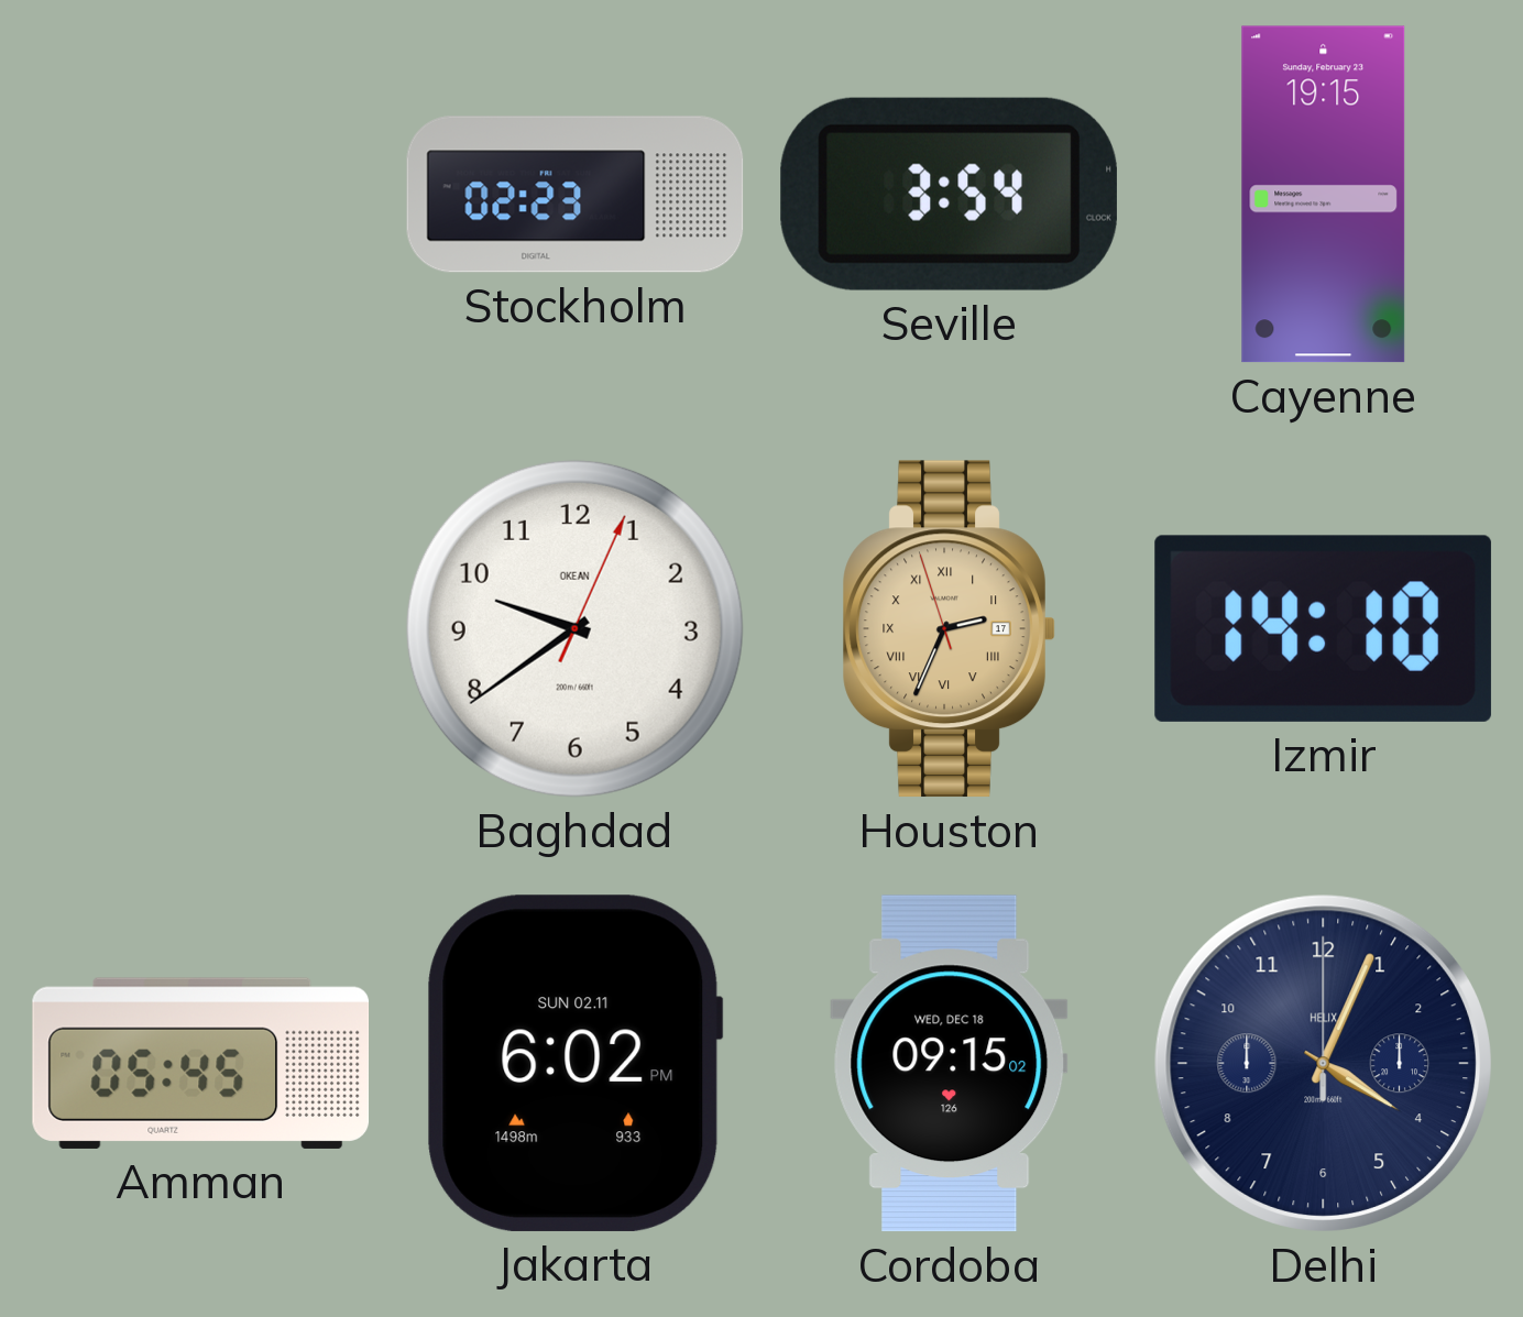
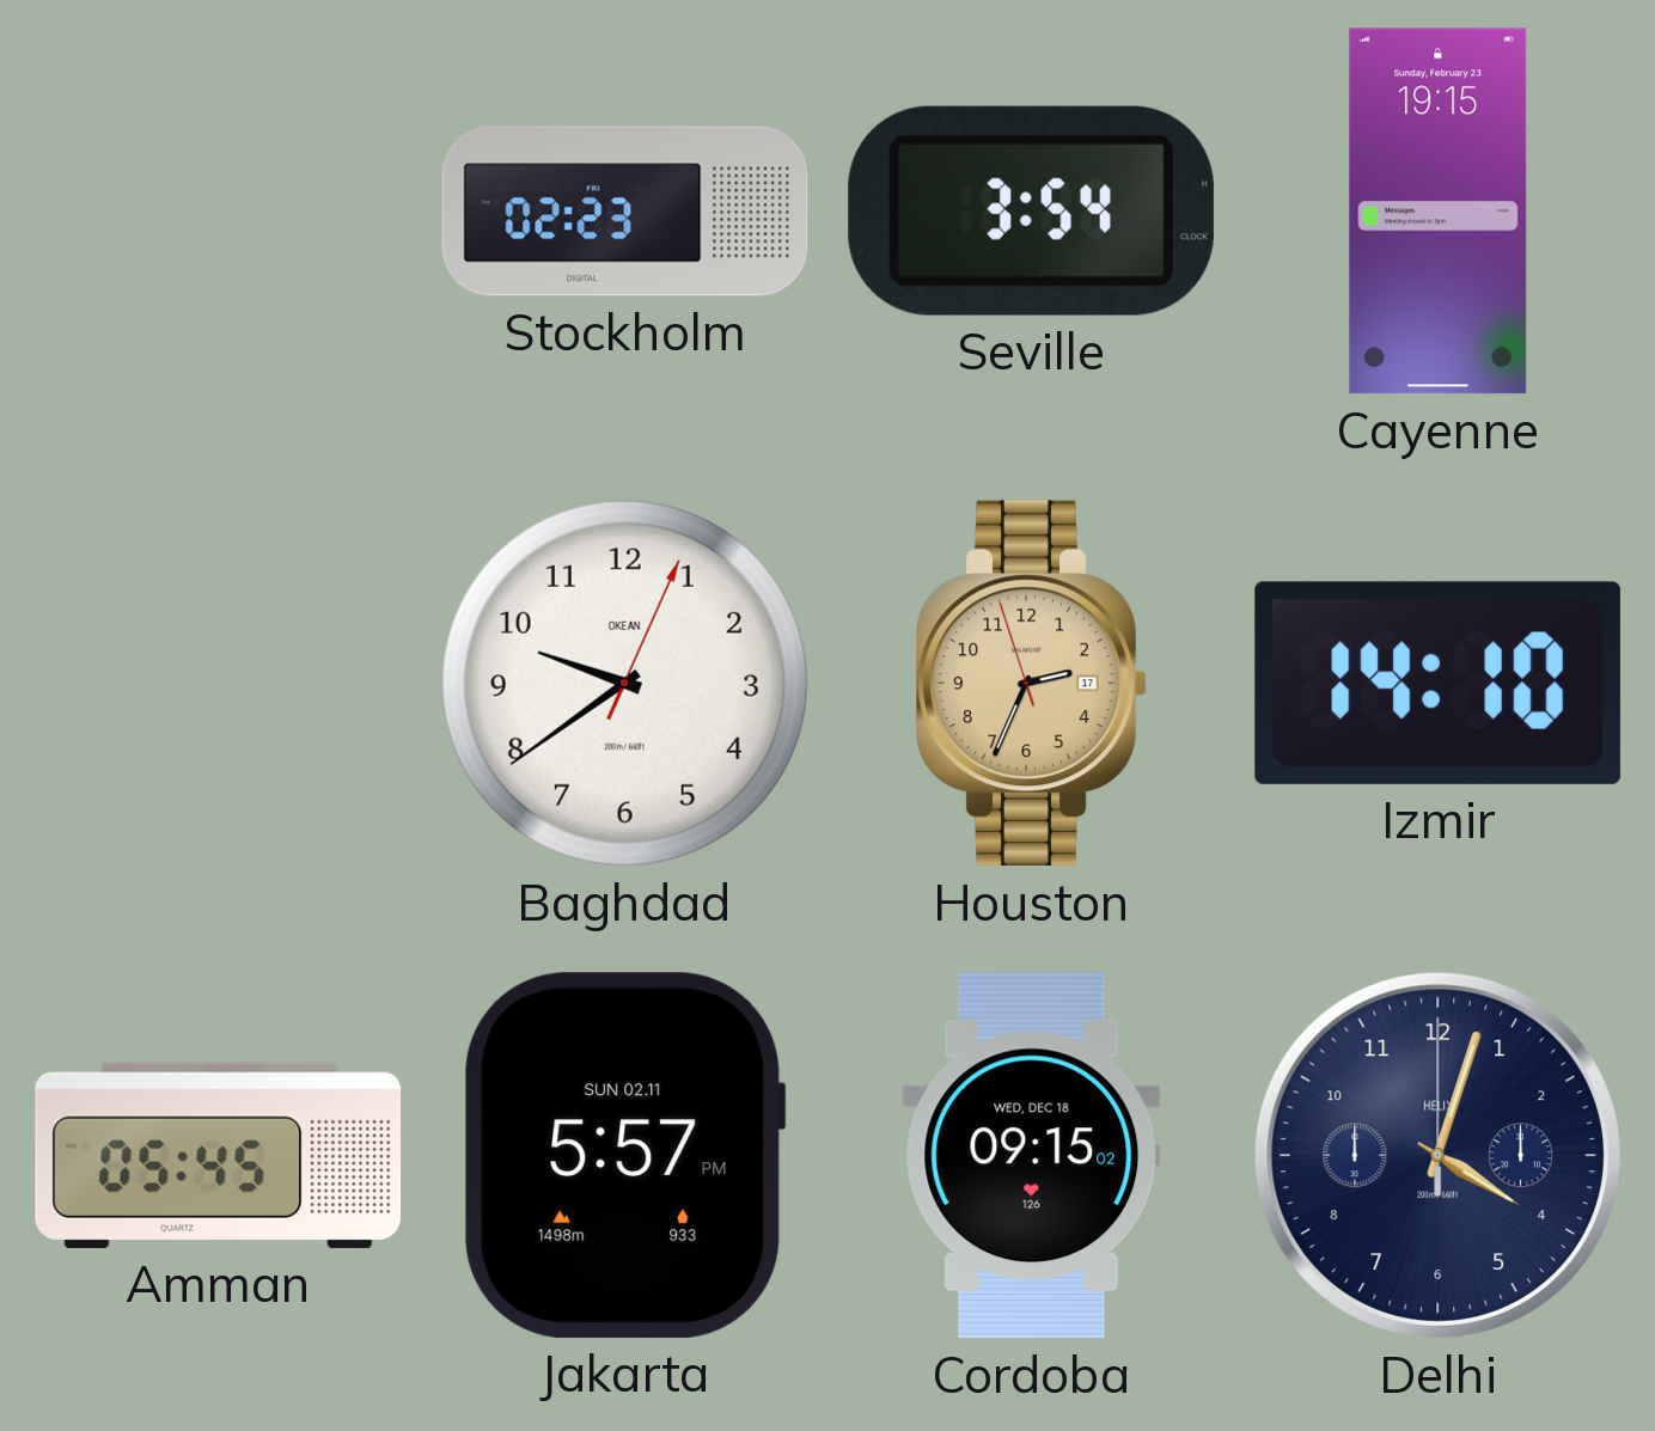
Houston numerals: Roman -> Arabic
Jakarta: 6:02 -> 5:57
Delhi: 4:04 -> 4:03
